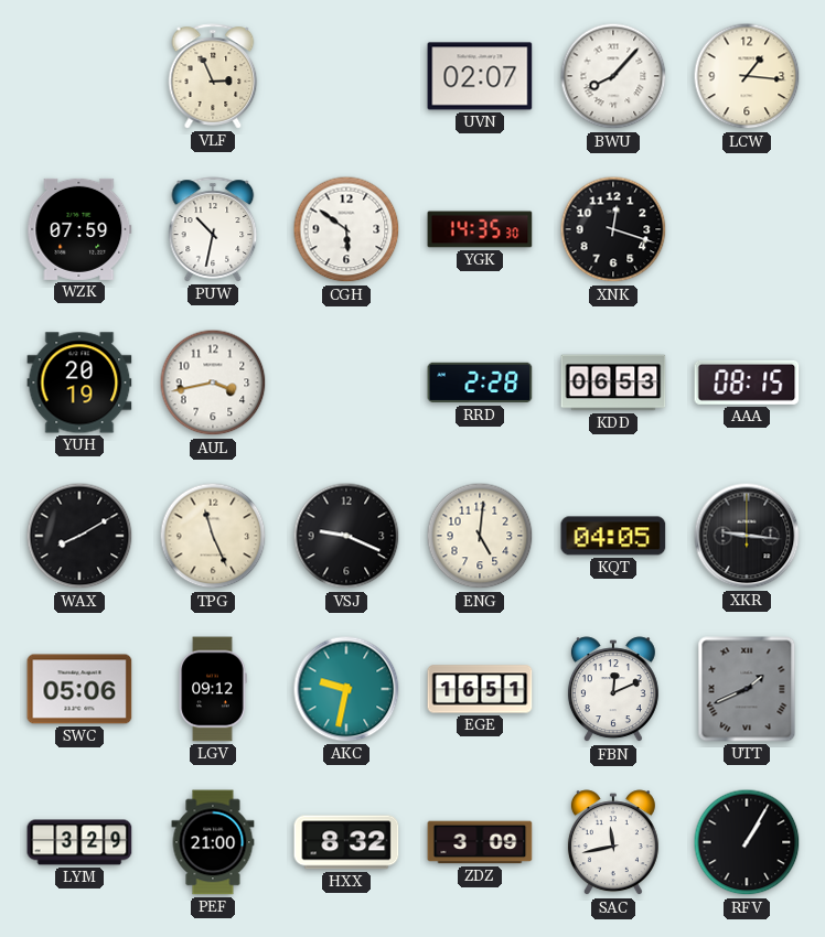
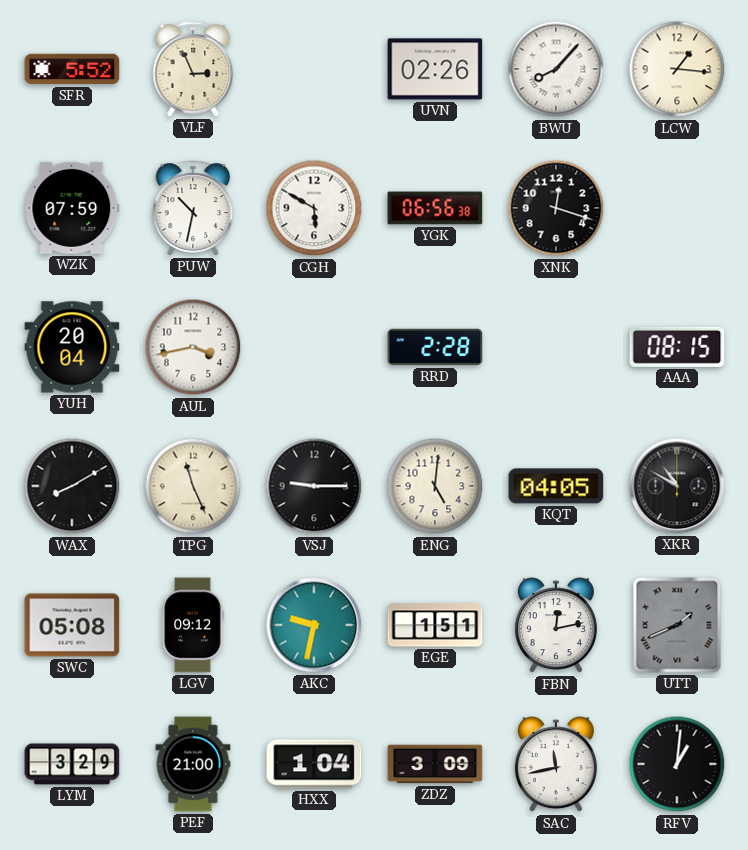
SFR: none -> 5:52
UVN: 02:07 -> 02:26
CGH: 5:51 -> 5:50
YGK: 14:35 -> 06:56
YUH: 20:19 -> 20:04
KDD: 06:53 -> none
VSJ: 9:19 -> 9:15
XKR: 9:16 -> 10:50
SWC: 05:06 -> 05:08
EGE: 16:51 -> 1:51
FBN: 12:11 -> 12:13
HXX: 8:32 -> 1:04
RFV: 1:05 -> 1:01
